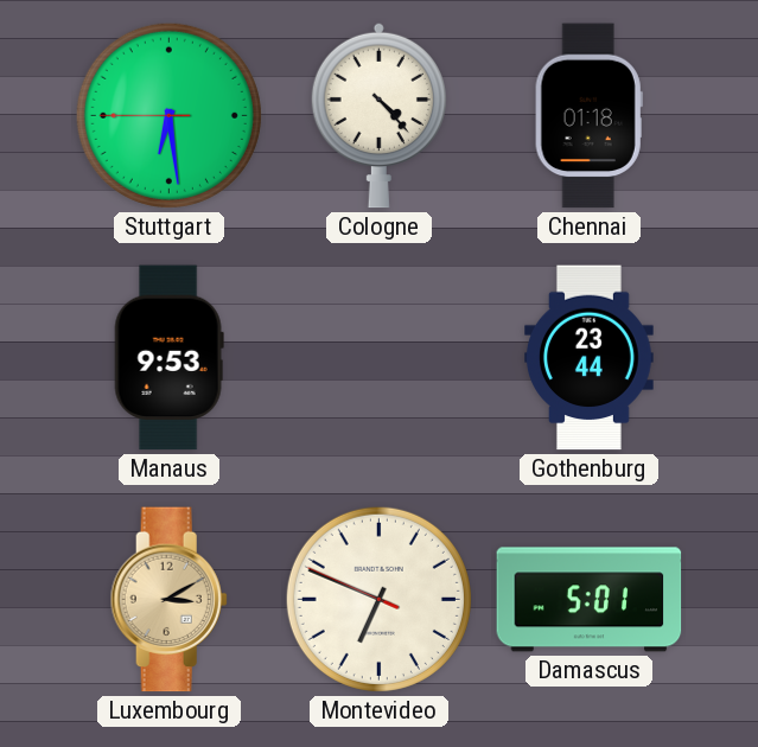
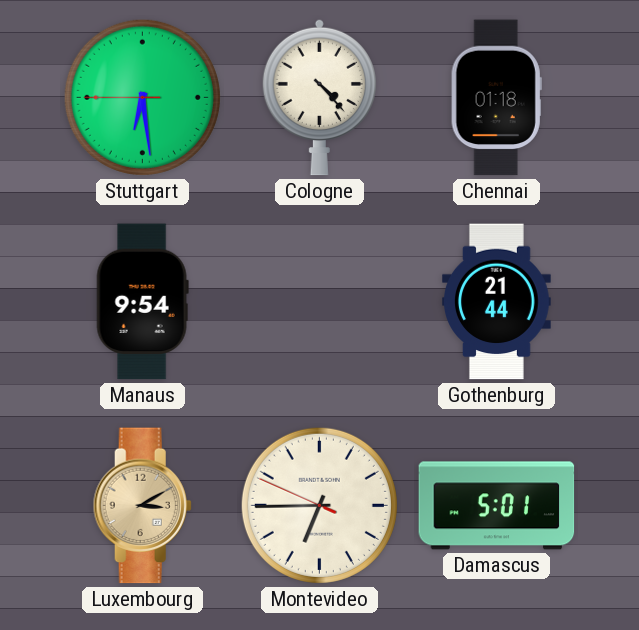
Manaus: 9:53 -> 9:54
Gothenburg: 23:44 -> 21:44
Montevideo: 6:48 -> 6:44
